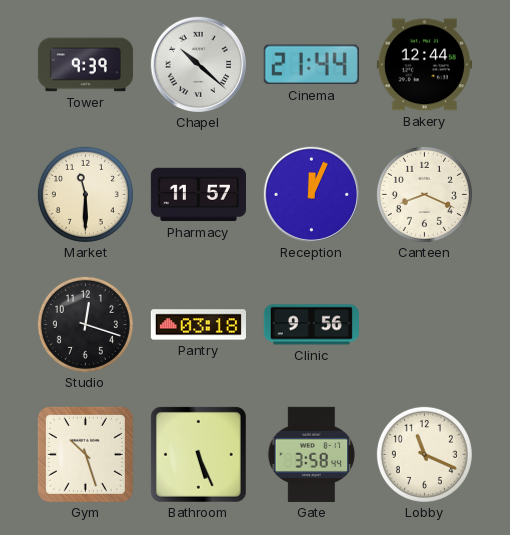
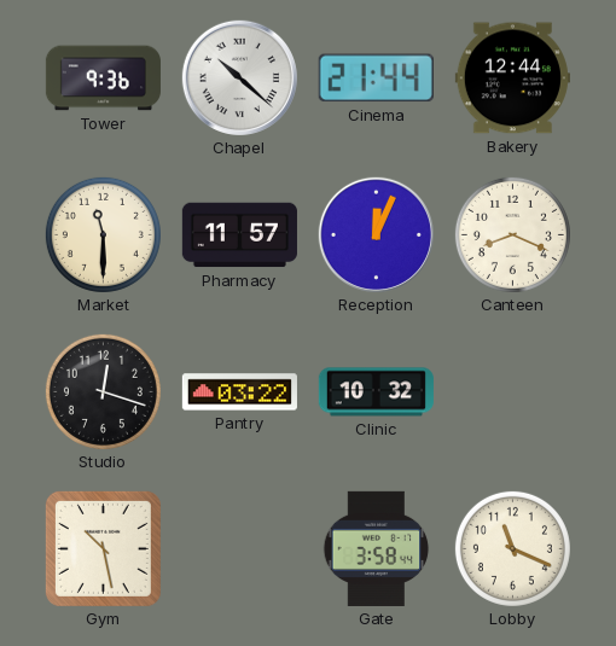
Tower: 9:39 -> 9:36
Pantry: 03:18 -> 03:22
Clinic: 9:56 -> 10:32
Gym: 10:27 -> 10:28
Bathroom: 5:26 -> none
